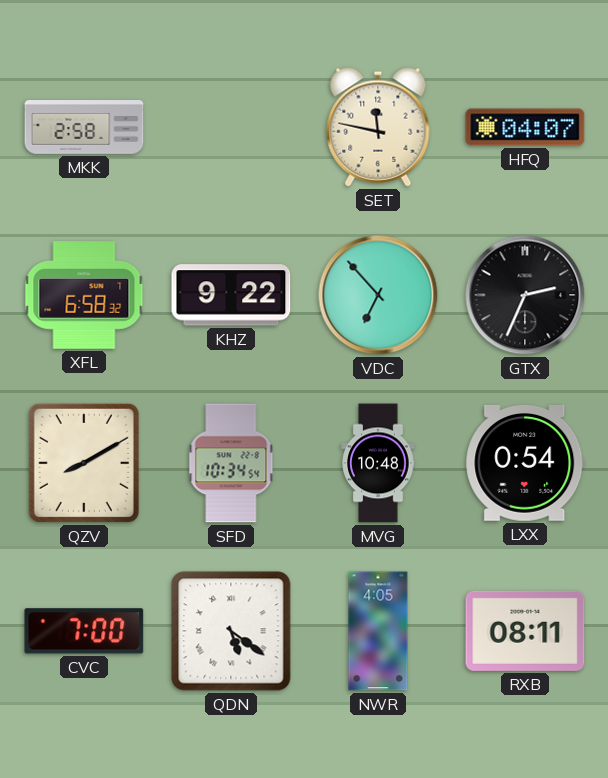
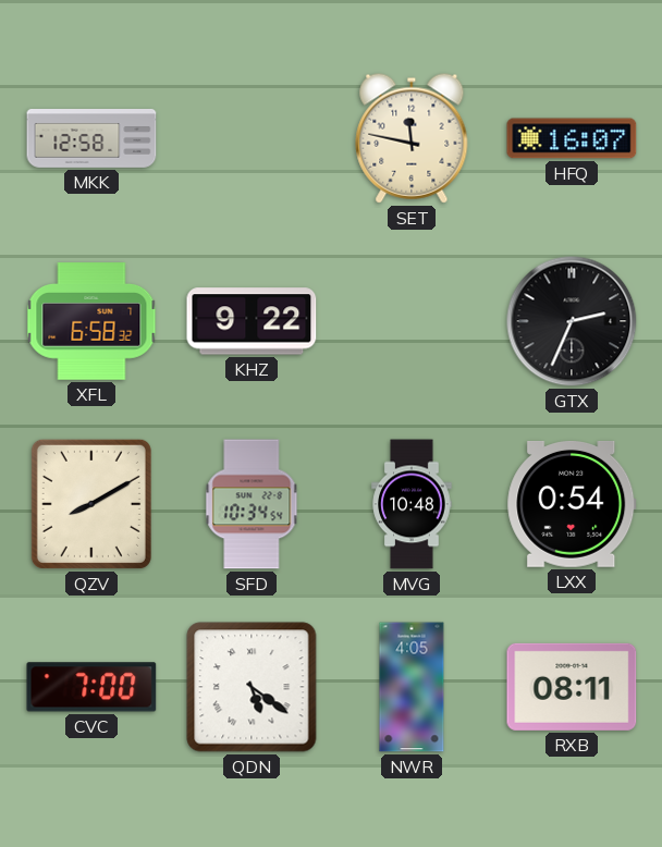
MKK: 2:58 -> 12:58
HFQ: 04:07 -> 16:07
VDC: 6:53 -> none
